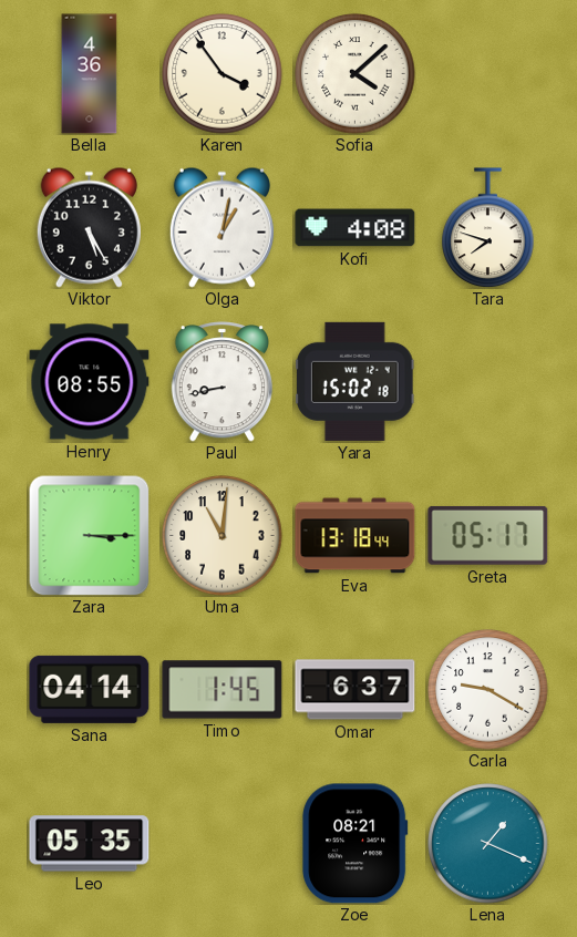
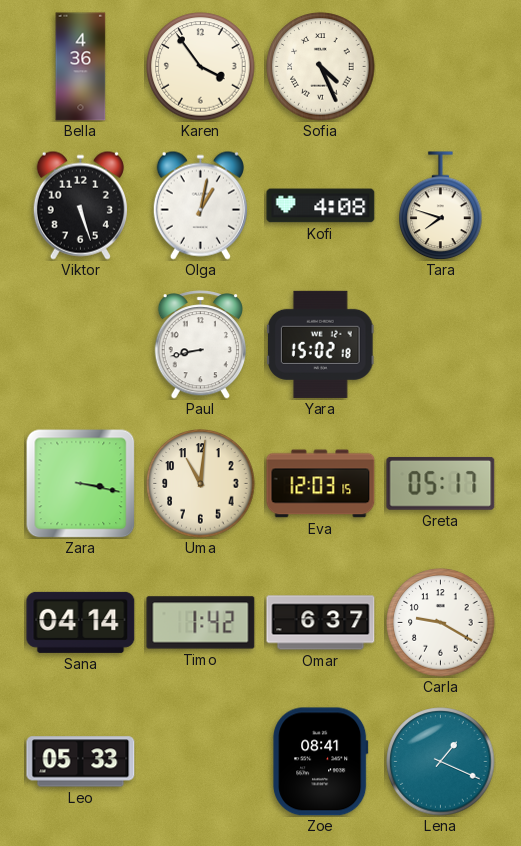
Sofia: 4:08 -> 4:26
Viktor: 5:25 -> 5:27
Henry: 08:55 -> none
Zara: 3:15 -> 3:17
Eva: 13:18 -> 12:03
Timo: 1:45 -> 1:42
Leo: 05:35 -> 05:33
Zoe: 08:21 -> 08:41
